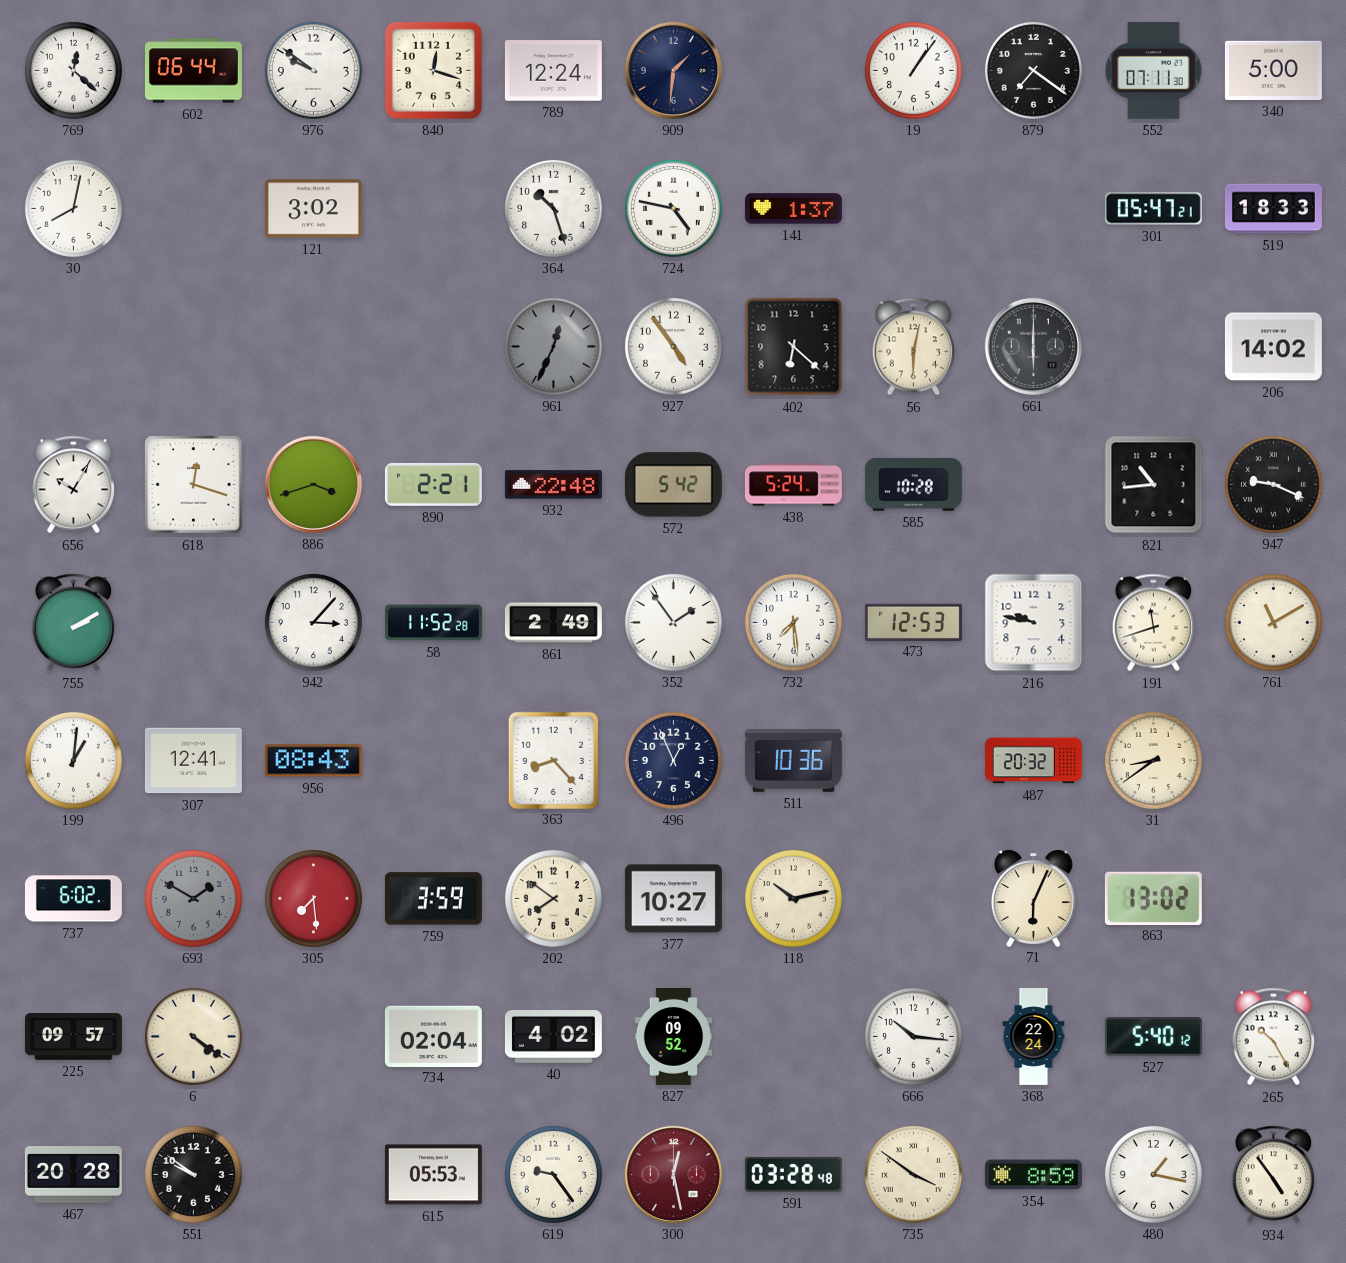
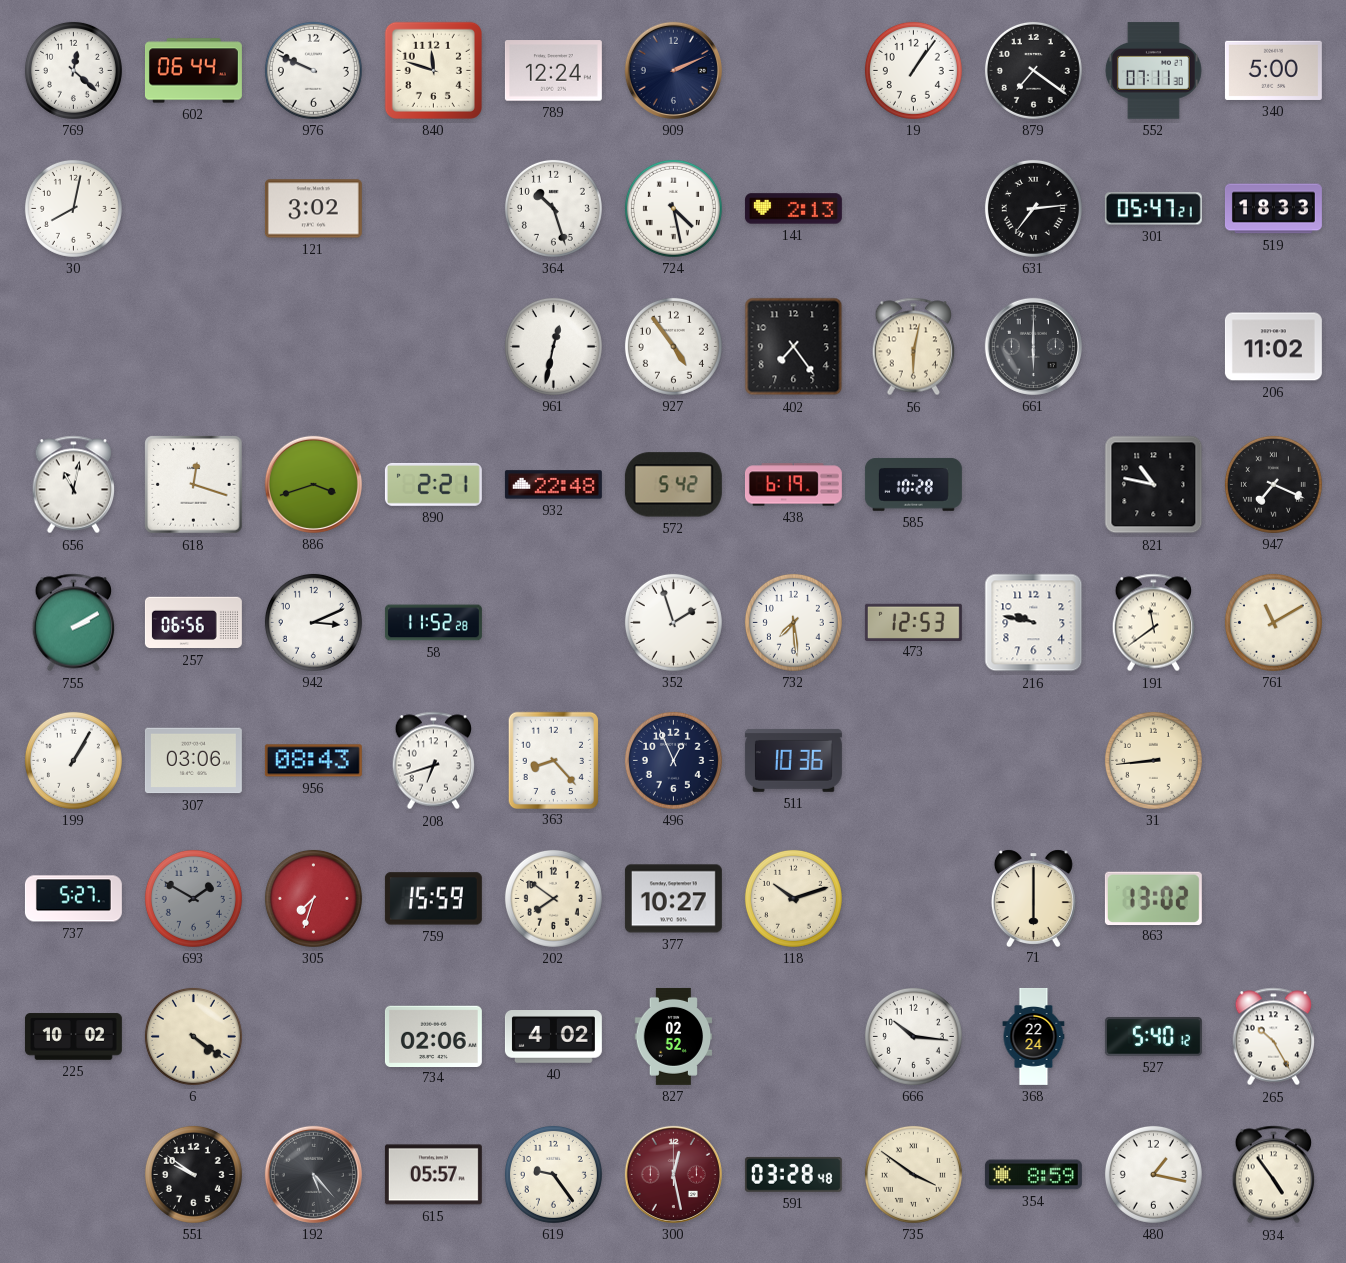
976: 9:51 -> 9:49
840: 12:18 -> 11:48
909: 1:31 -> 2:11
724: 4:47 -> 4:28
141: 1:37 -> 2:13
631: none -> 7:14
961: 12:34 -> 12:32
961 dial: grey -> white
402: 6:22 -> 7:24
206: 14:02 -> 11:02
656: 10:05 -> 11:02
438: 5:24 -> 6:19
821: 10:44 -> 10:47
947: 9:19 -> 7:19
257: none -> 06:56
942: 3:07 -> 3:11
861: 2:49 -> none
352: 1:54 -> 1:57
191: 11:42 -> 11:39
199: 1:01 -> 1:05
307: 12:41 -> 03:06
208: none -> 6:42
487: 20:32 -> none
31: 8:39 -> 8:44
737: 6:02 -> 5:27
305: 7:29 -> 7:33
759: 3:59 -> 15:59
118: 10:13 -> 10:12
71: 6:04 -> 6:00
225: 09:57 -> 10:02
734: 02:04 -> 02:06
827: 09:52 -> 02:52
467: 20:28 -> none
192: none -> 5:23
615: 05:53 -> 05:57
